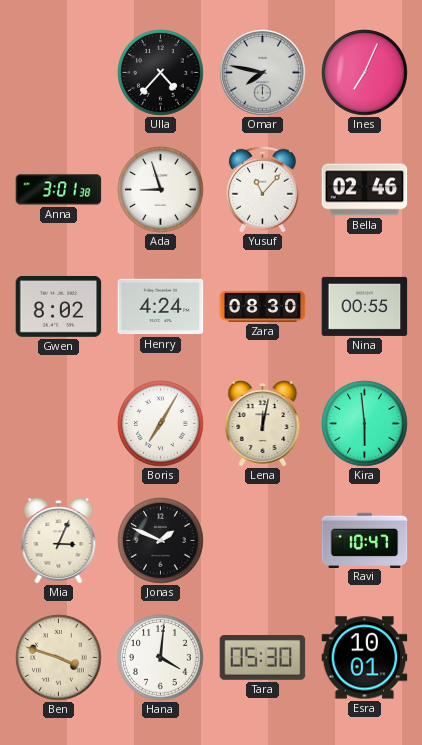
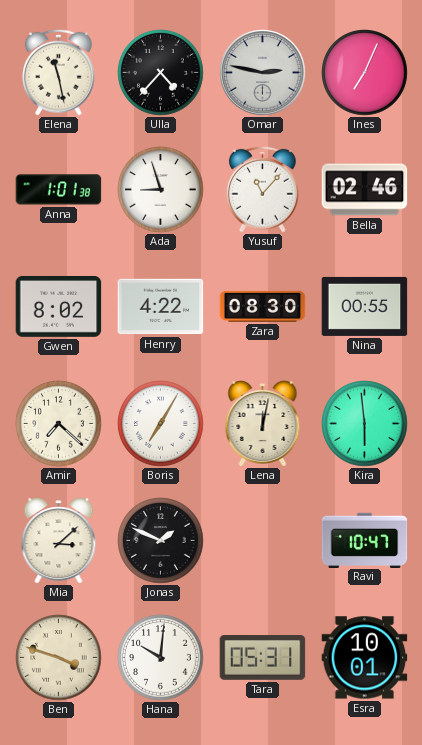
Elena: none -> 11:28
Omar: 7:47 -> 2:47
Anna: 3:01 -> 1:01
Henry: 4:24 -> 4:22
Amir: none -> 7:22
Mia: 3:04 -> 3:08
Hana: 4:01 -> 10:01
Tara: 05:30 -> 05:31
